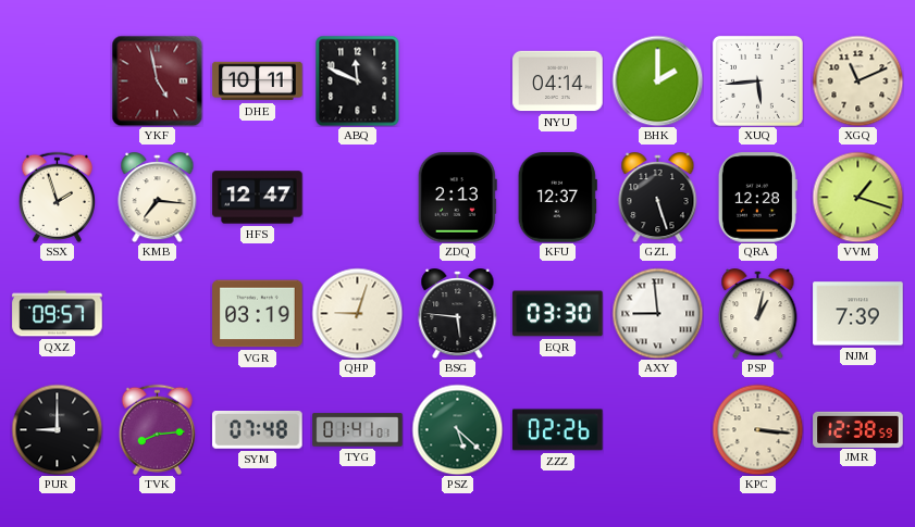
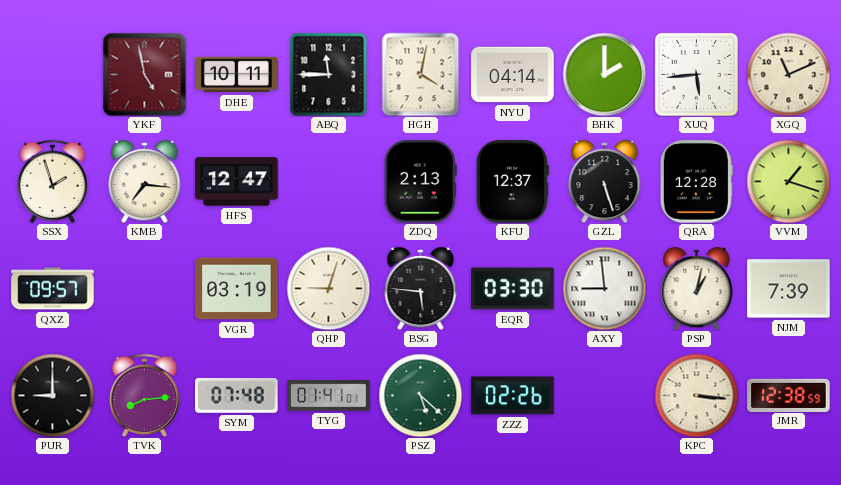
ABQ: 11:49 -> 11:45
HGH: none -> 4:02
